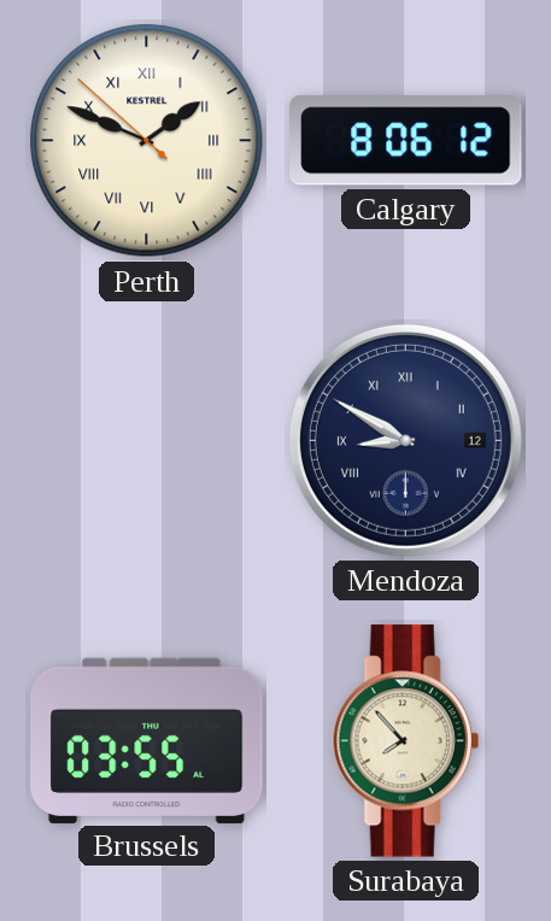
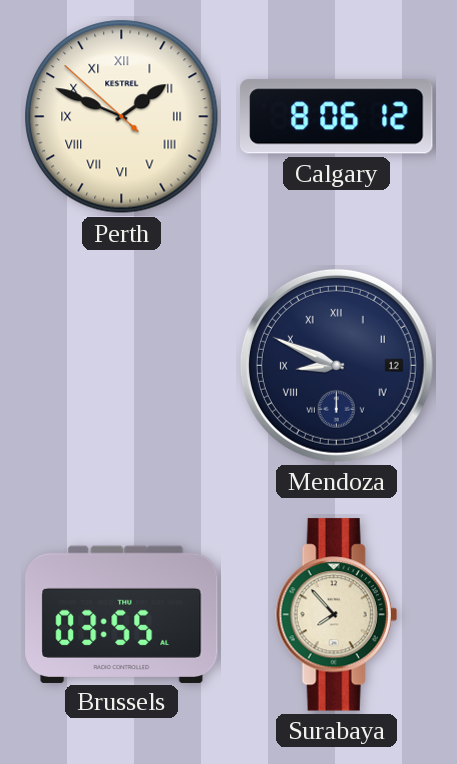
Mendoza: 8:50 -> 8:49
